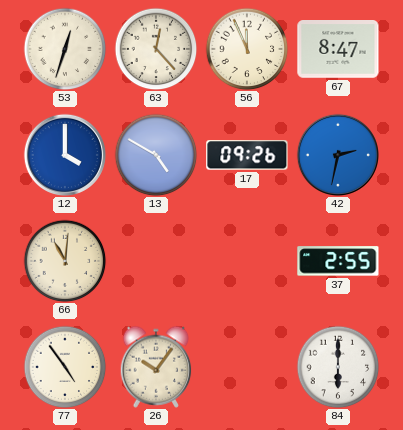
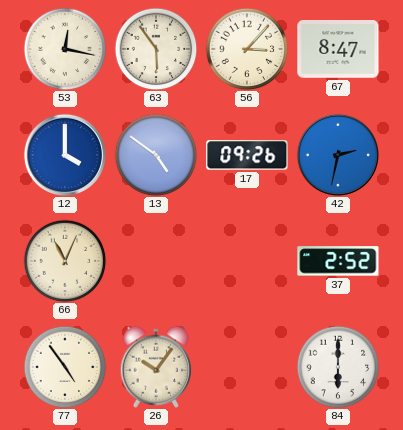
53: 12:33 -> 12:17
63: 12:23 -> 5:54
56: 11:56 -> 3:07
13: 4:50 -> 4:51
66: 11:01 -> 11:04
37: 2:55 -> 2:52
